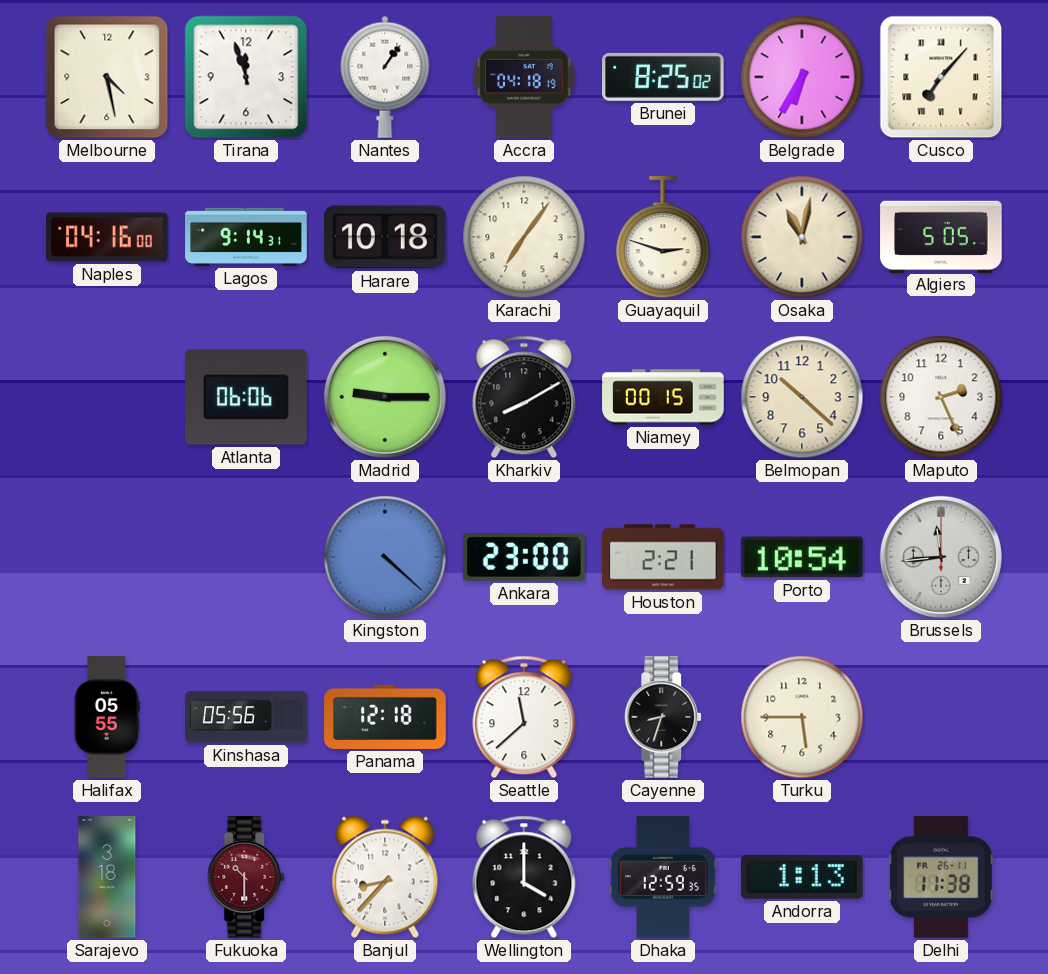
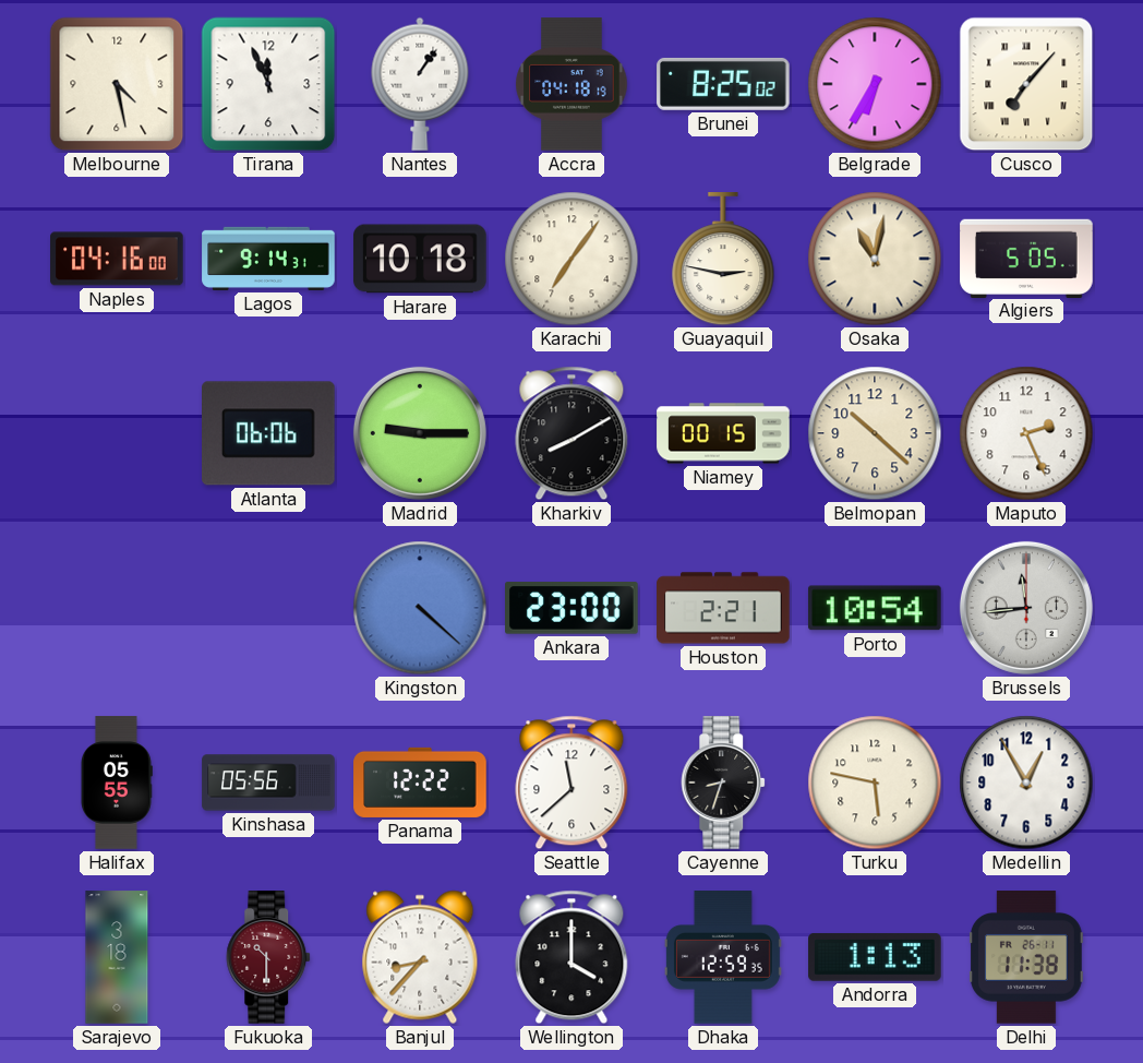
Tirana: 11:57 -> 11:56
Guayaquil: 2:48 -> 2:47
Panama: 12:18 -> 12:22
Turku: 5:45 -> 5:47
Medellin: none -> 12:55
